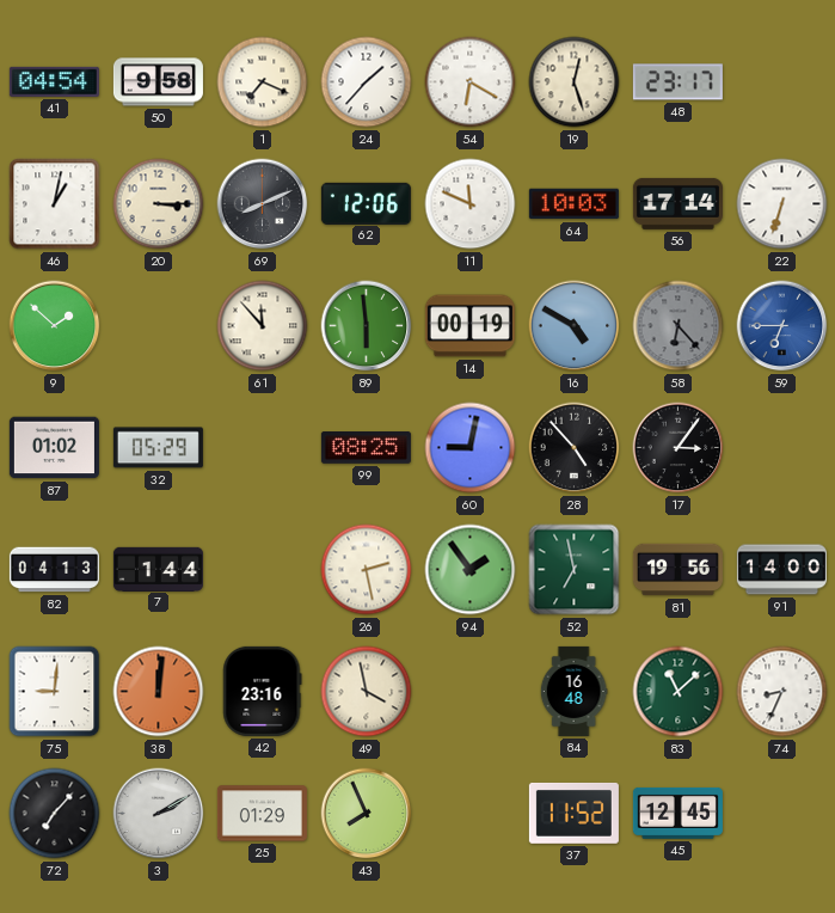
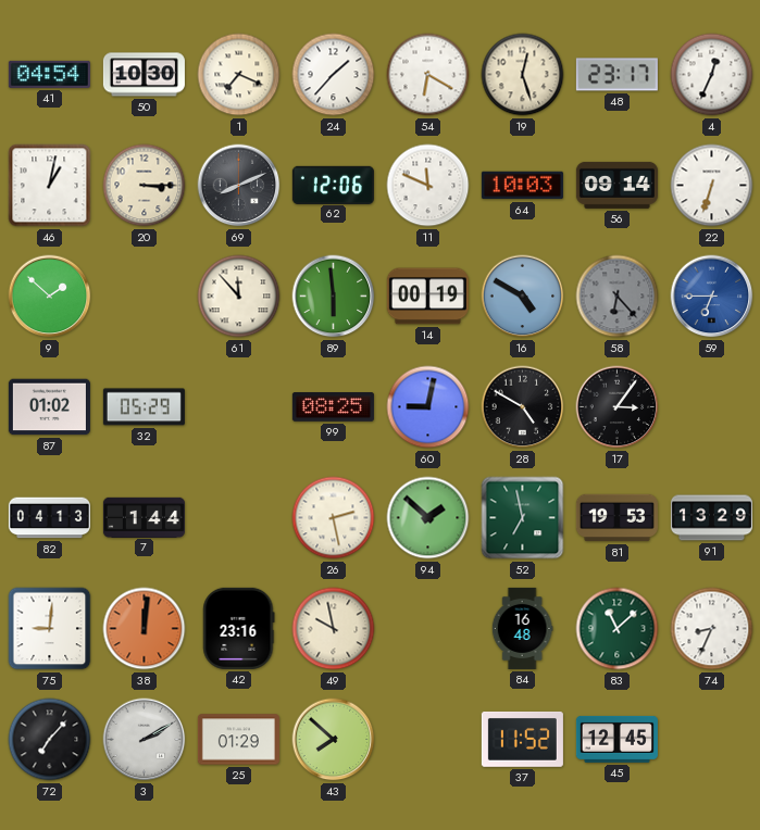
50: 9:58 -> 10:30
4: none -> 12:34
56: 17:14 -> 09:14
28: 4:53 -> 4:50
94: 1:54 -> 1:52
81: 19:56 -> 19:53
91: 14:00 -> 13:29
49: 3:58 -> 9:58
43: 7:56 -> 7:52
